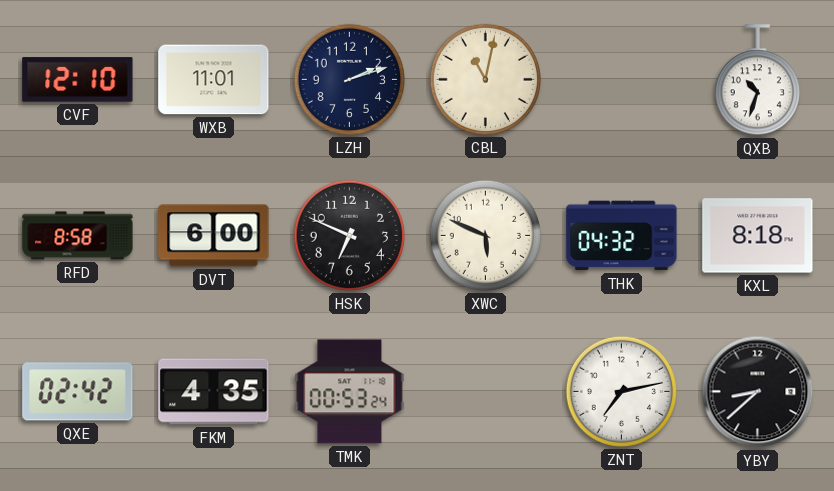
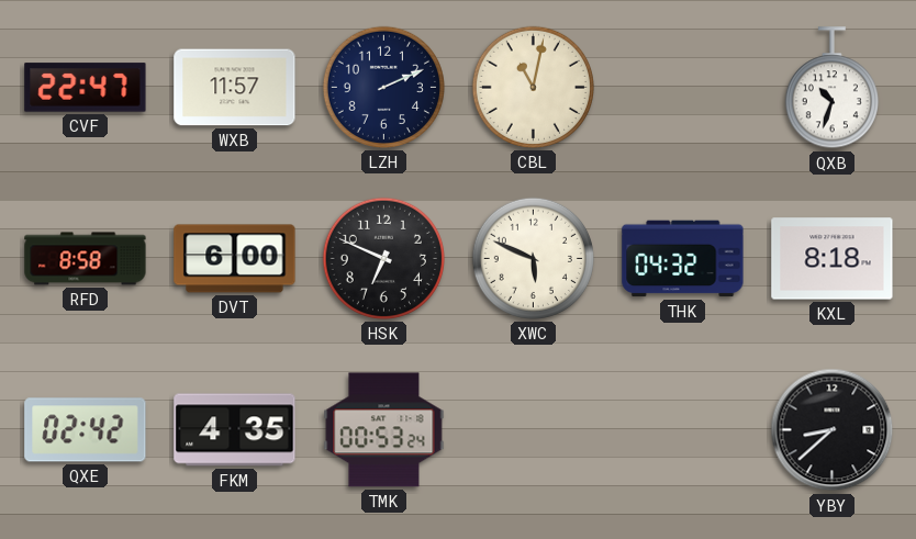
CVF: 12:10 -> 22:47
WXB: 11:01 -> 11:57
LZH: 2:12 -> 2:11
ZNT: 7:13 -> none
